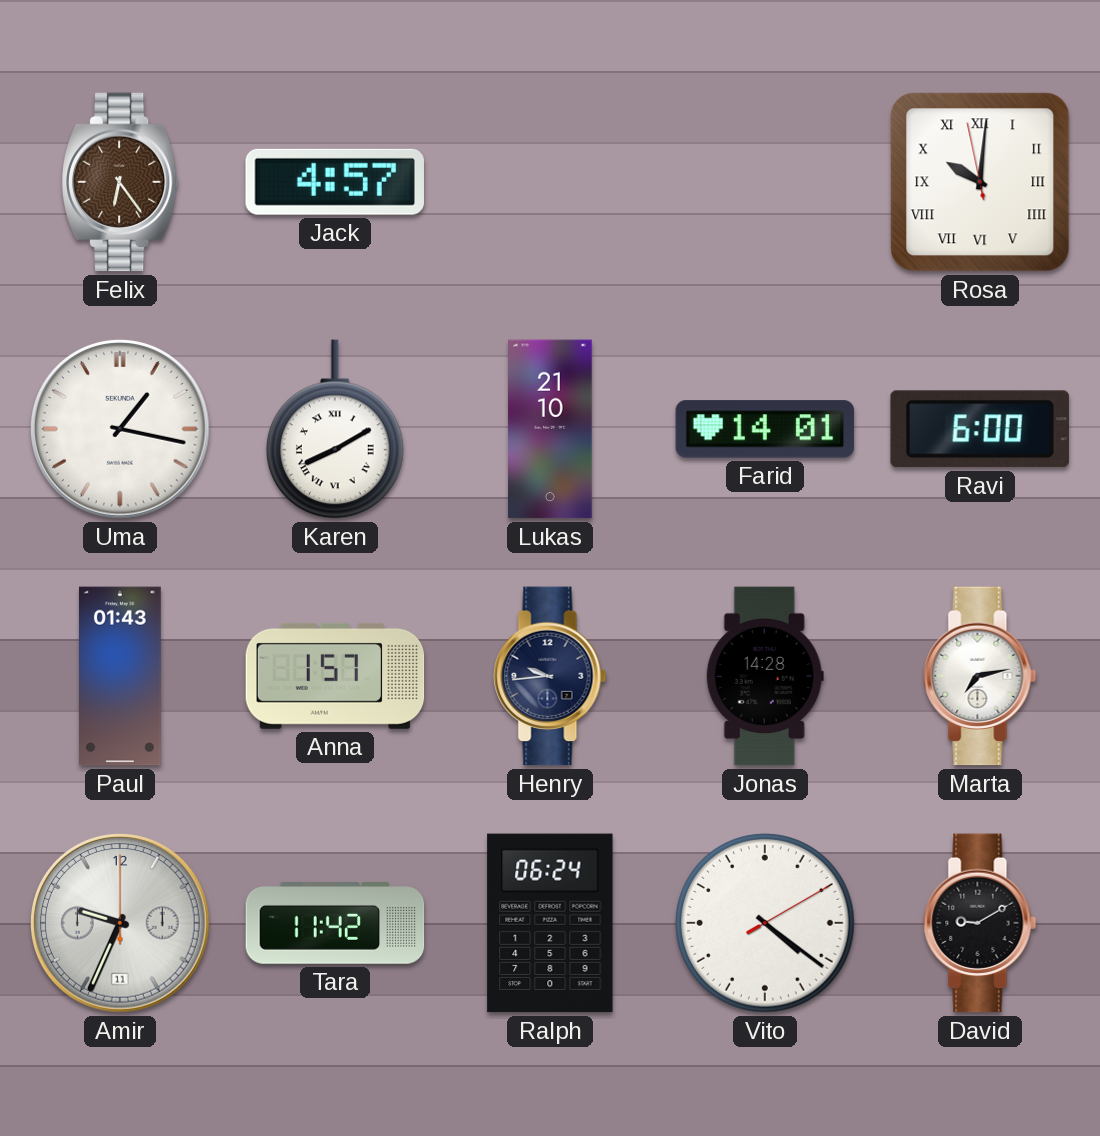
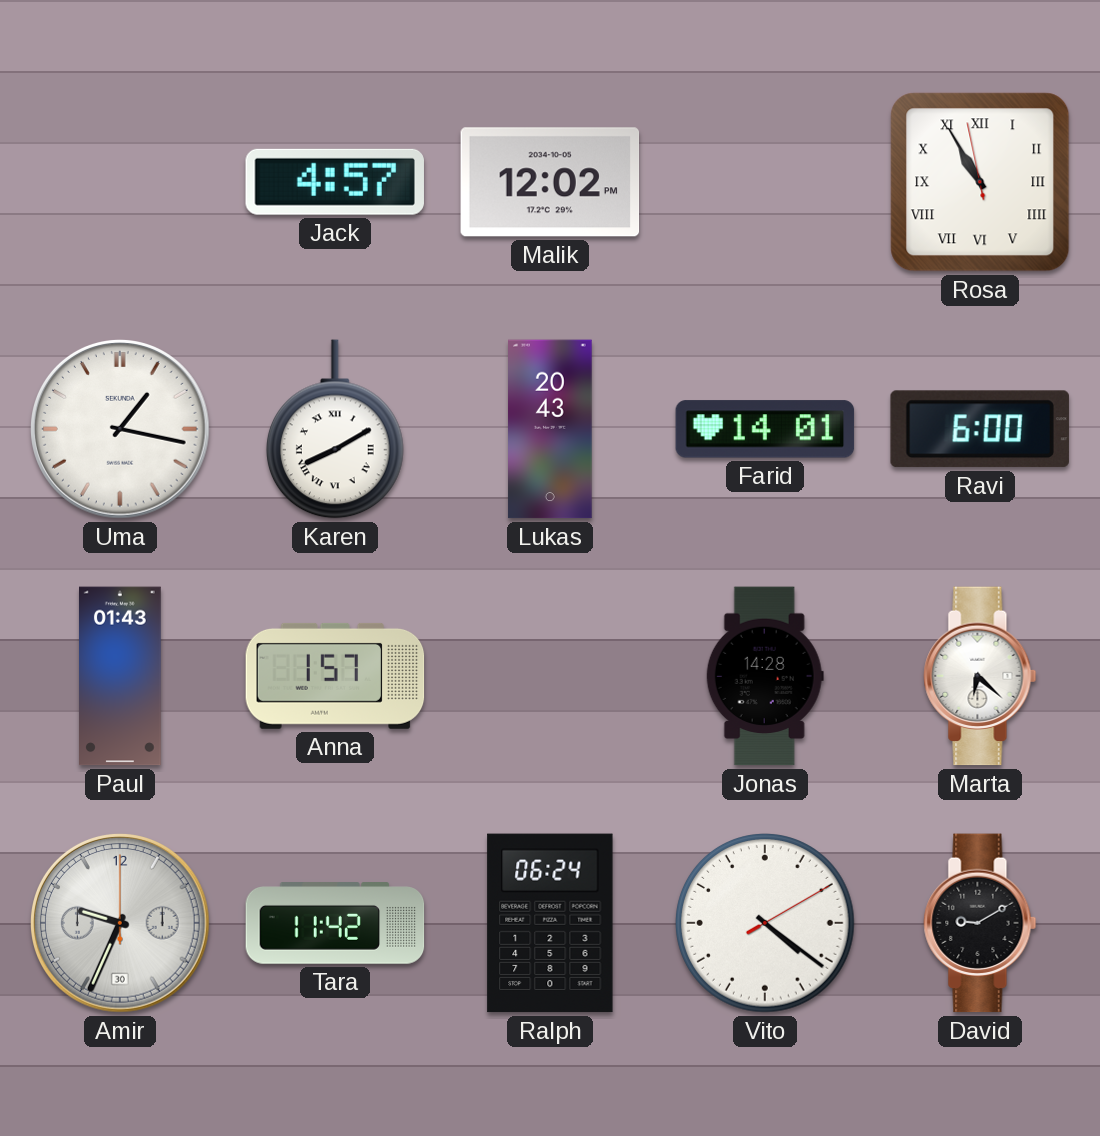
Felix: 6:24 -> none
Malik: none -> 12:02
Rosa: 10:00 -> 10:54
Lukas: 21:10 -> 20:43
Henry: 9:44 -> none
Marta: 7:13 -> 6:22
Amir date: 11 -> 30
